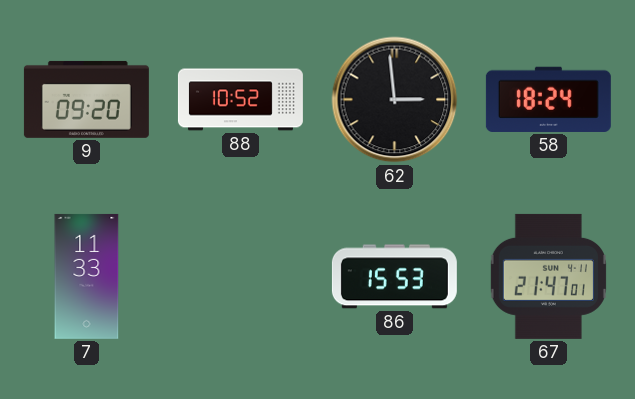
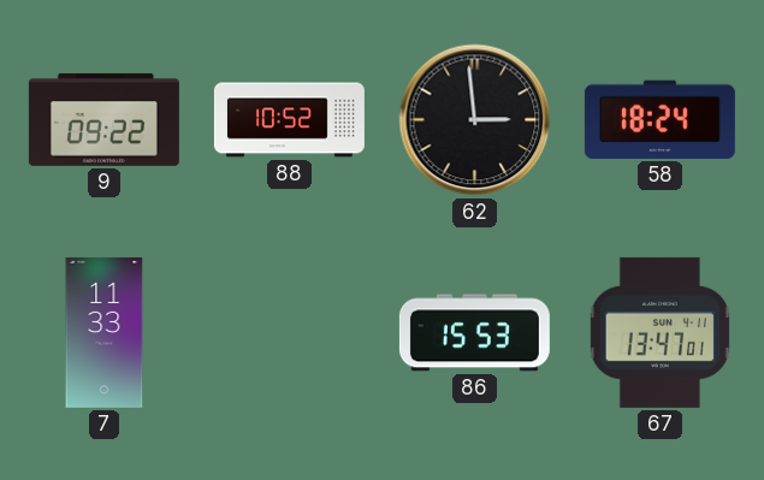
9: 09:20 -> 09:22
67: 21:47 -> 13:47
